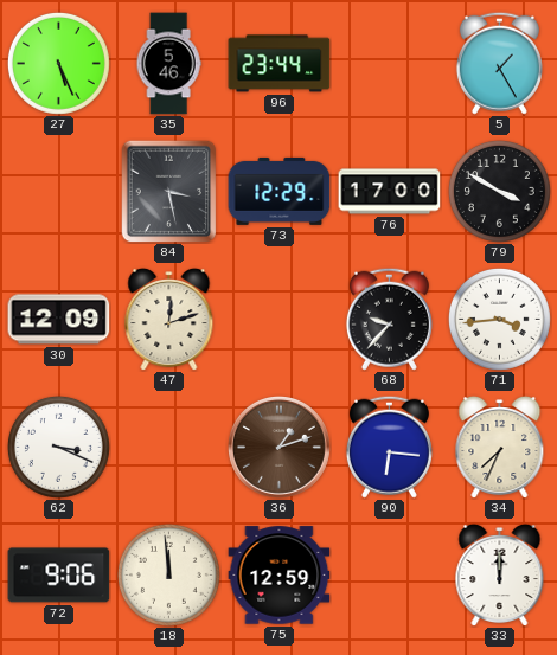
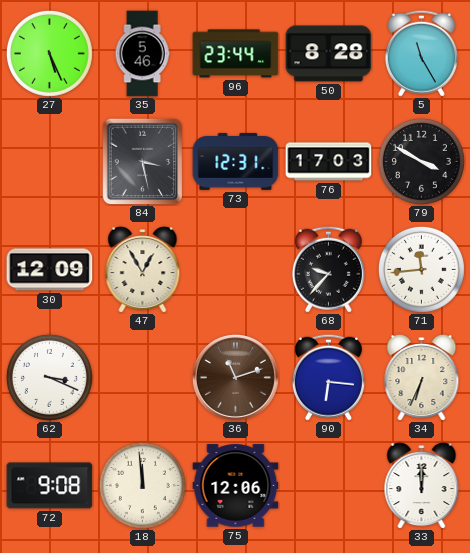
50: none -> 8:28
5: 1:25 -> 11:25
73: 12:29 -> 12:31
76: 17:00 -> 17:03
47: 12:12 -> 12:55
71: 3:44 -> 11:44
36: 1:12 -> 11:12
34: 7:34 -> 6:34
72: 9:06 -> 9:08
75: 12:59 -> 12:06
